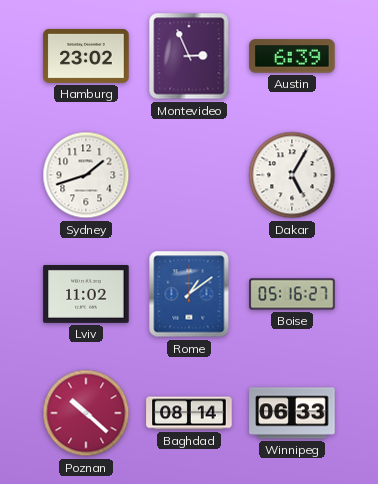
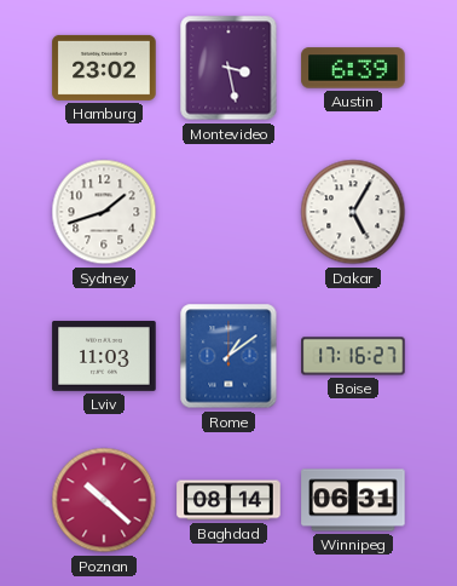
Montevideo: 2:56 -> 3:28
Lviv: 11:02 -> 11:03
Boise: 05:16 -> 17:16
Winnipeg: 06:33 -> 06:31
